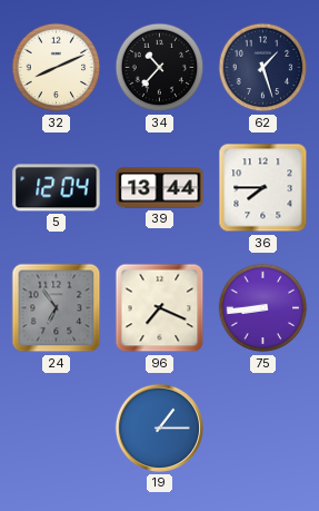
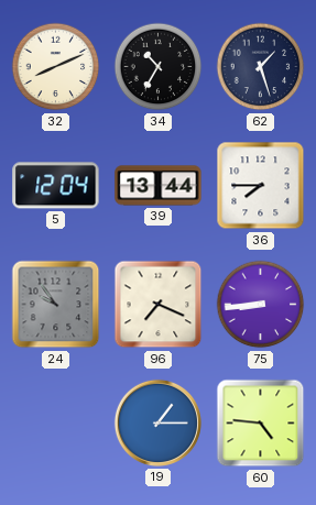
34: 10:37 -> 10:35
24: 6:54 -> 9:54
60: none -> 4:46
